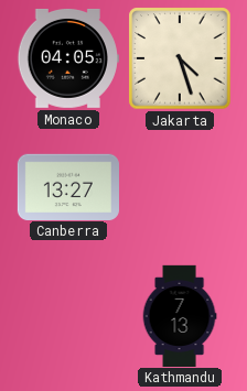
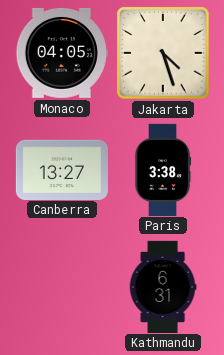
Paris: none -> 3:38
Kathmandu: 7:13 -> 6:31
